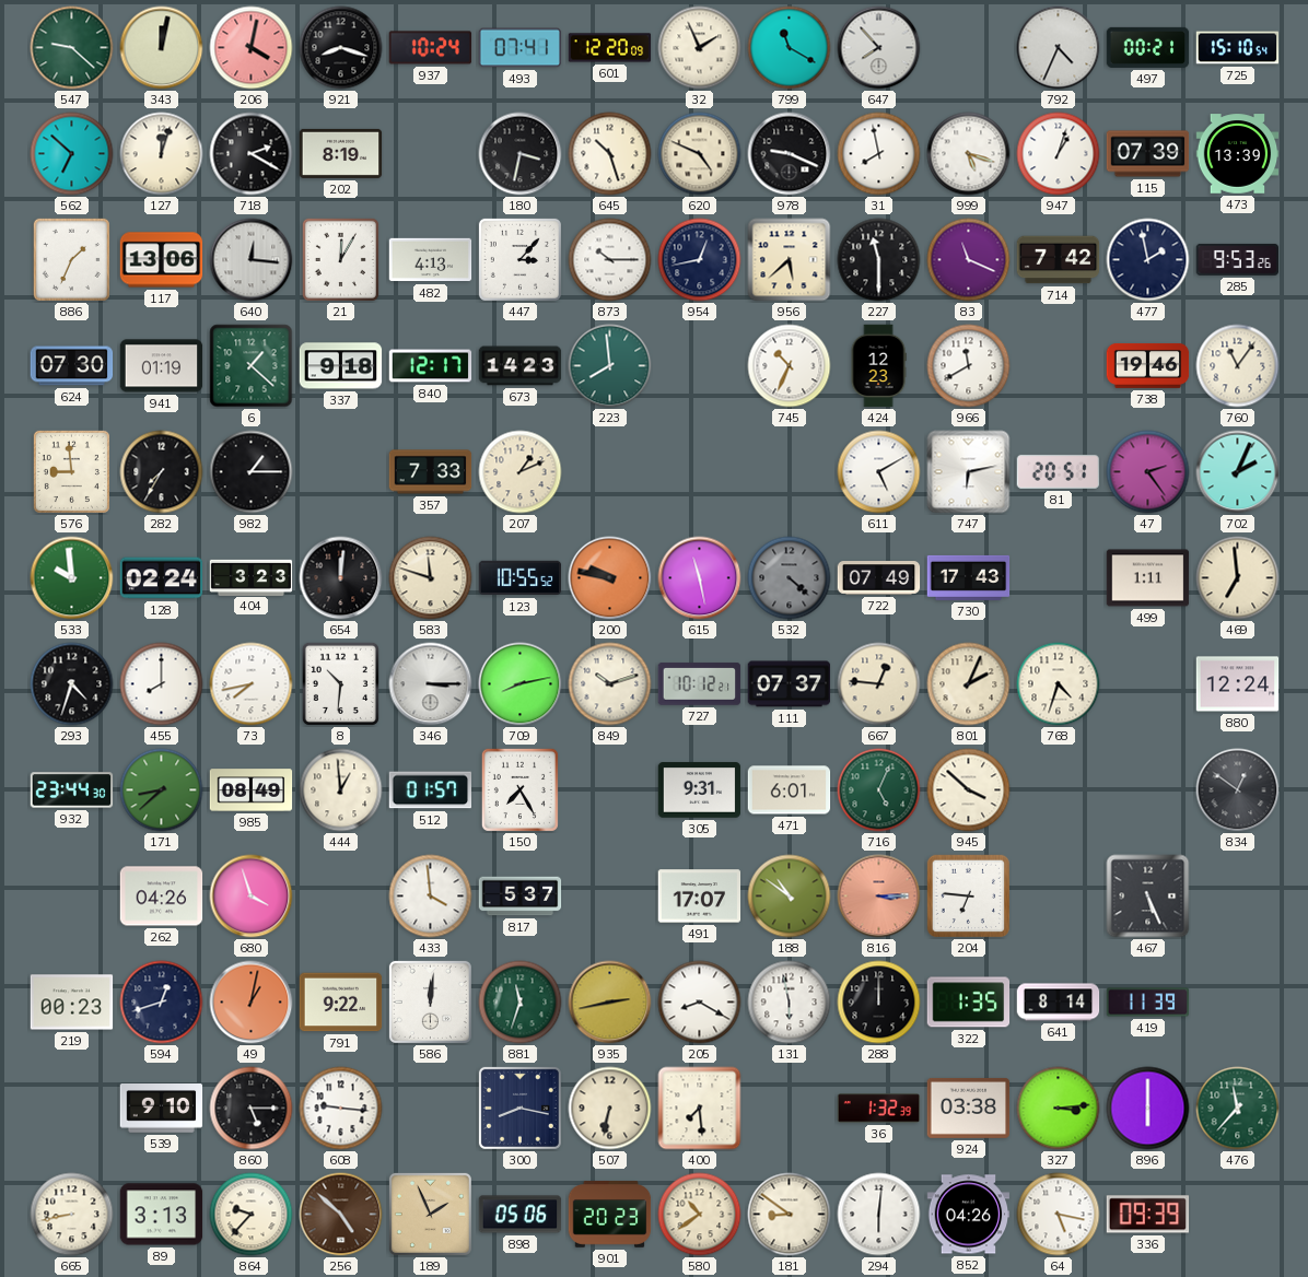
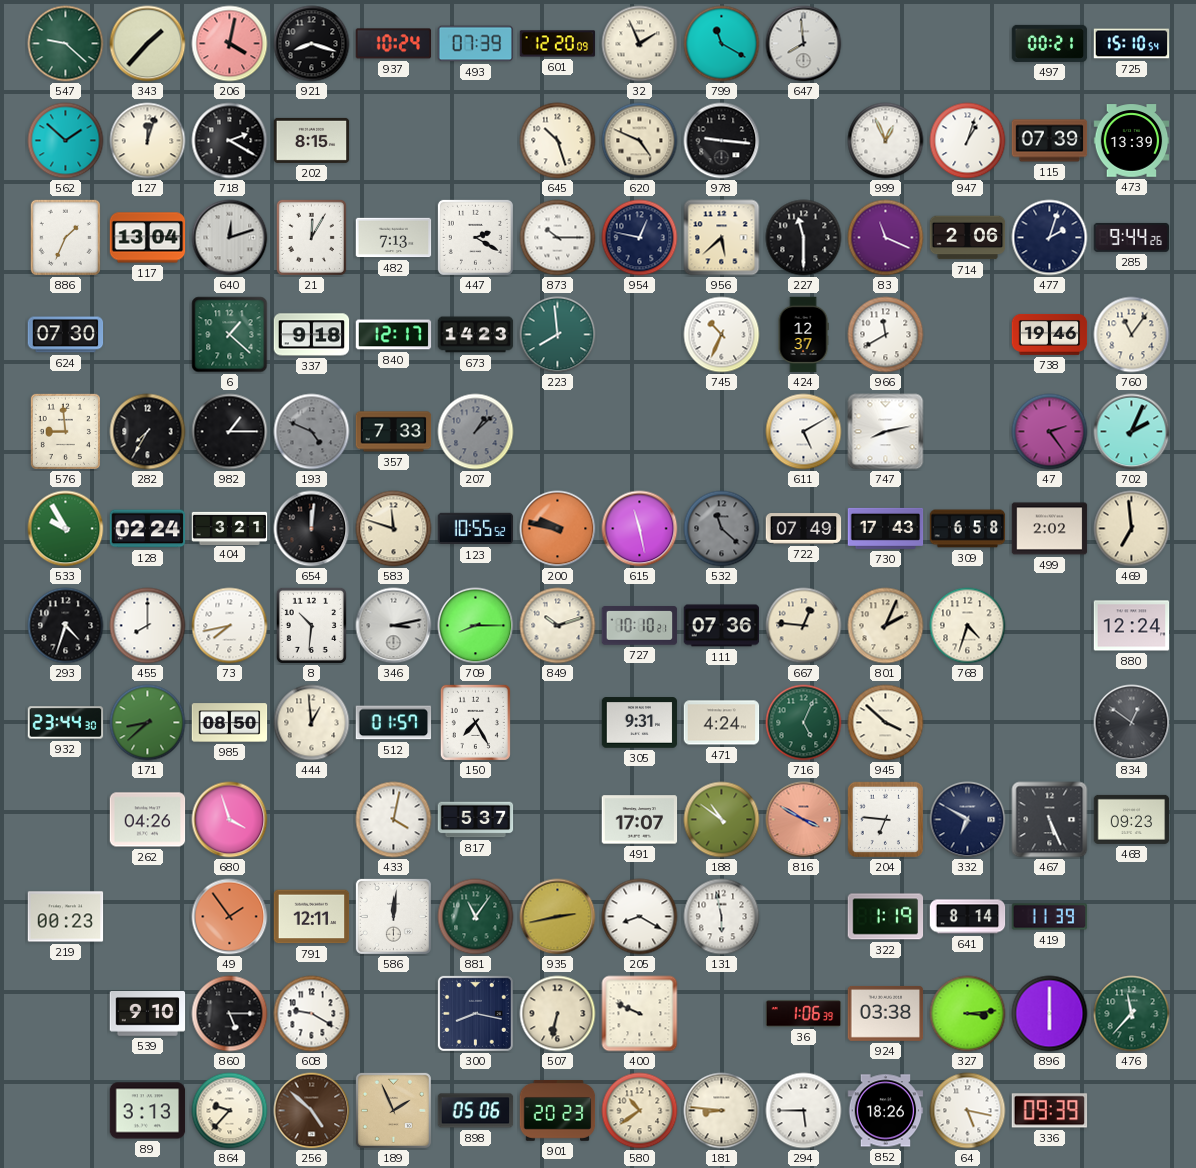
343: 12:02 -> 1:37
493: 07:41 -> 07:39
647: 7:53 -> 7:59
792: 4:34 -> none
562: 6:52 -> 1:52
202: 8:19 -> 8:15
180: 3:32 -> none
978: 9:19 -> 9:16
31: 7:58 -> none
999: 5:18 -> 12:56
117: 13:06 -> 13:04
640: 12:16 -> 12:12
482: 4:13 -> 7:13
447: 3:07 -> 2:20
954: 12:43 -> 12:47
714: 7:42 -> 2:06
477: 1:58 -> 2:03
285: 9:53 -> 9:44
941: 01:19 -> none
424: 12:23 -> 12:37
193: none -> 4:49
207: 1:11 -> 1:08
207 dial: cream -> grey
747: 6:13 -> 8:13
81: 20:51 -> none
533: 9:59 -> 9:55
404: 3:23 -> 3:21
532: 4:22 -> 11:22
309: none -> 6:58
499: 1:11 -> 2:02
346: 3:15 -> 3:13
709: 8:13 -> 8:15
727: 10:12 -> 10:10
111: 07:37 -> 07:36
985: 08:49 -> 08:50
471: 6:01 -> 4:24
433: 3:59 -> 4:02
816: 3:15 -> 3:50
332: none -> 6:50
468: none -> 09:23
594: 12:42 -> none
49: 1:02 -> 1:54
791: 9:22 -> 12:11
881: 11:33 -> 11:06
288: 12:00 -> none
322: 1:35 -> 1:19
608: 9:16 -> 9:20
400: 7:29 -> 9:49
36: 1:32 -> 1:06
665: 8:43 -> none
181: 8:51 -> 8:46
294: 6:01 -> 5:45
852: 04:26 -> 18:26
